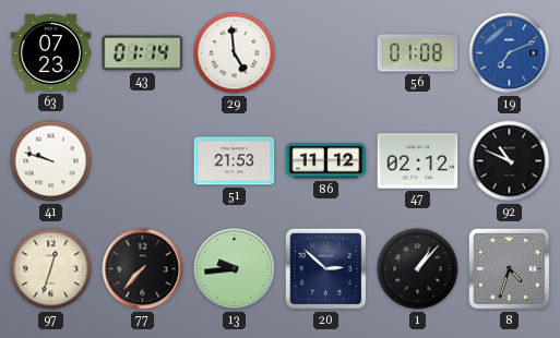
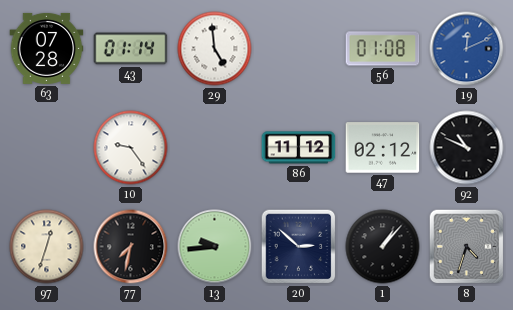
63: 07:23 -> 07:28
19: 7:11 -> 12:11
41: 9:48 -> none
10: none -> 9:24
51: 21:53 -> none
77: 7:37 -> 7:32
